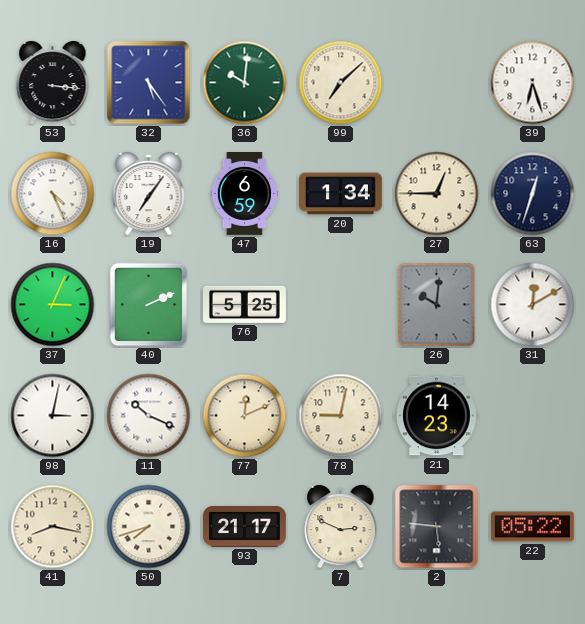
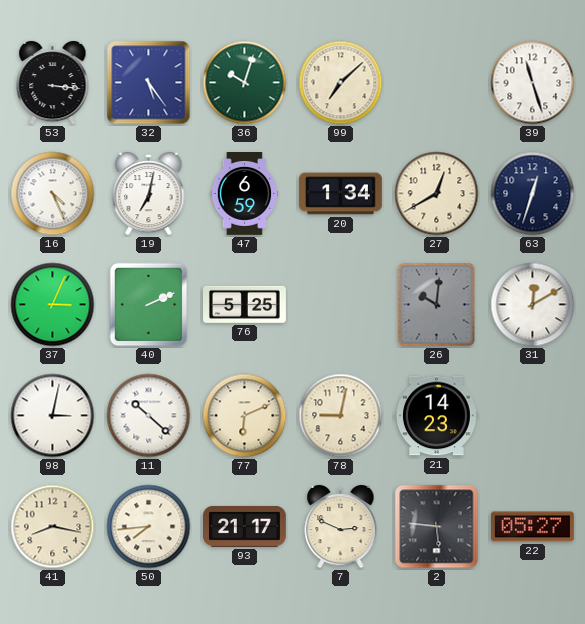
36: 10:01 -> 10:03
39: 6:27 -> 11:27
19: 7:06 -> 7:02
27: 12:45 -> 12:40
11: 10:19 -> 10:22
77: 12:11 -> 6:11
50: 7:42 -> 7:44
22: 05:22 -> 05:27
